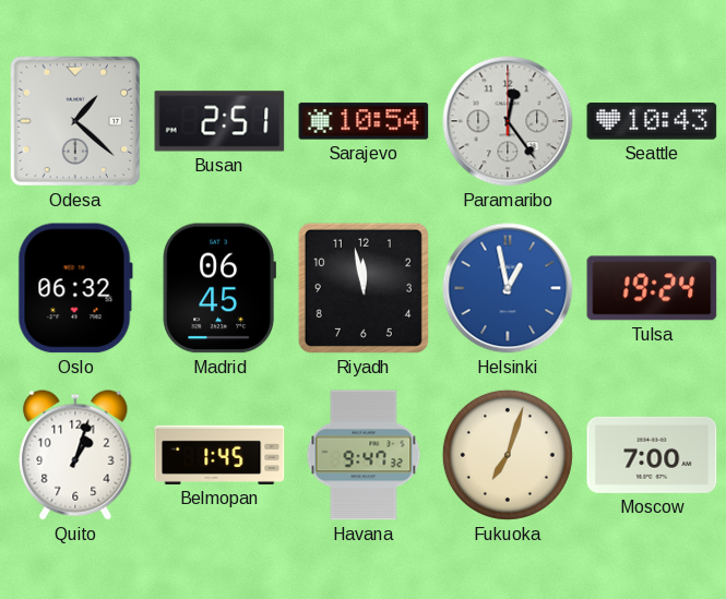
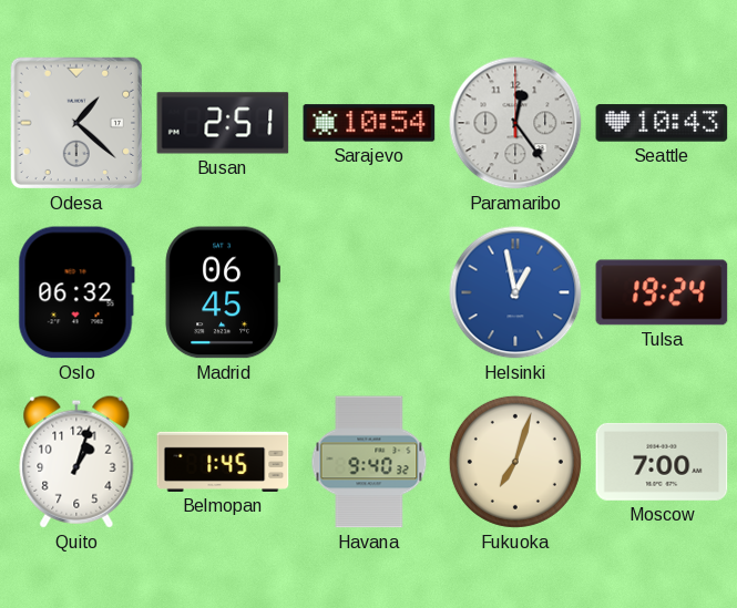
Riyadh: 11:58 -> none
Havana: 9:47 -> 9:40
